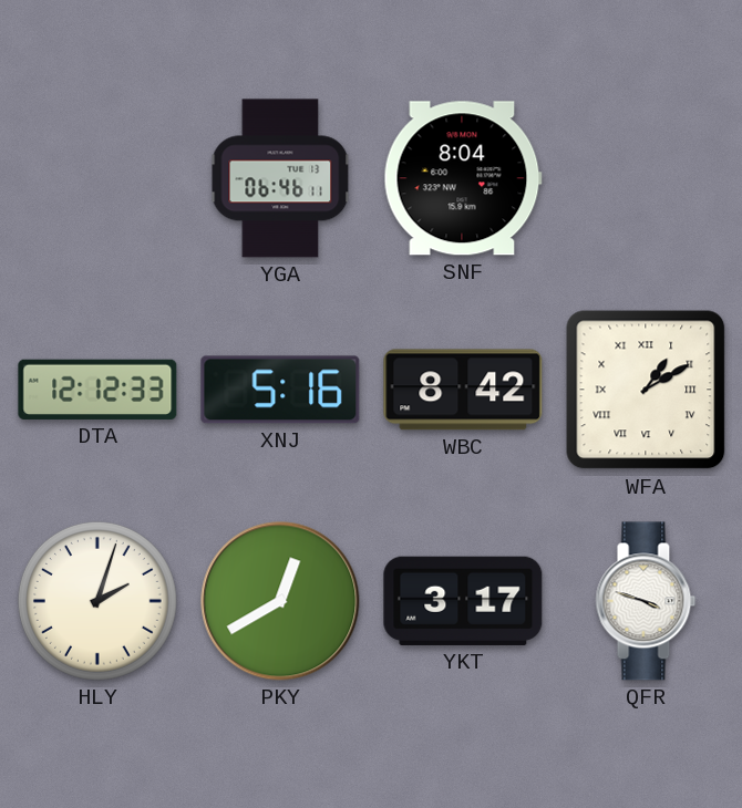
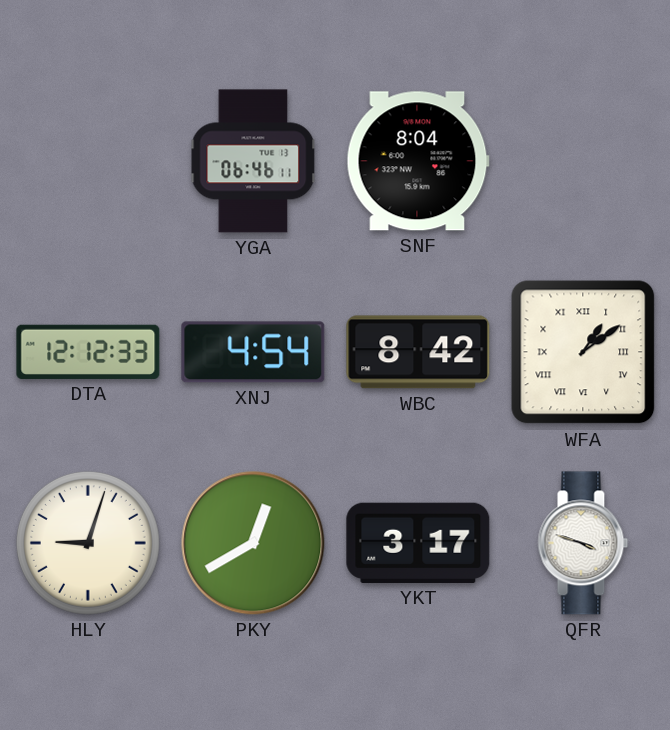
XNJ: 5:16 -> 4:54
WFA: 1:10 -> 1:09
HLY: 2:03 -> 9:03
